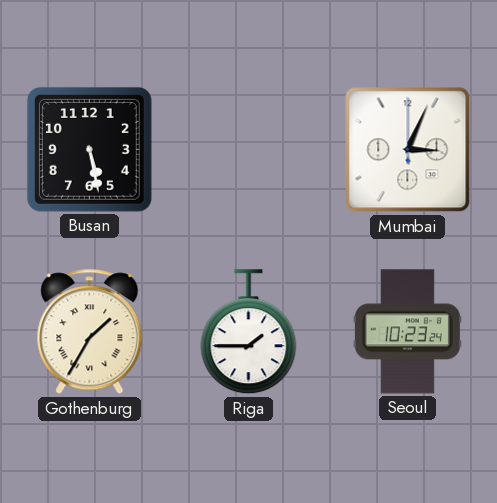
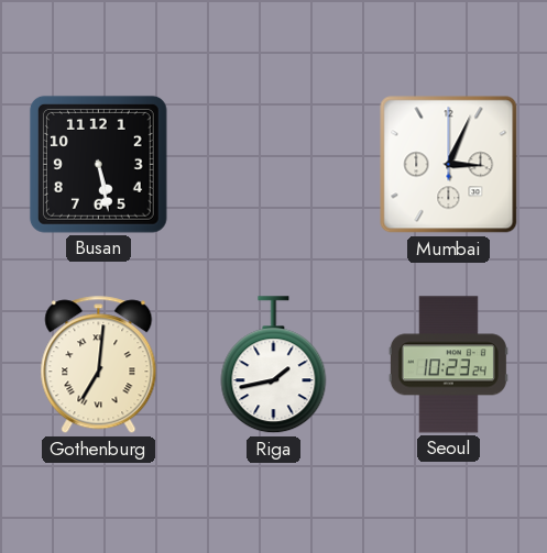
Gothenburg: 1:35 -> 7:01
Riga: 1:45 -> 1:43
